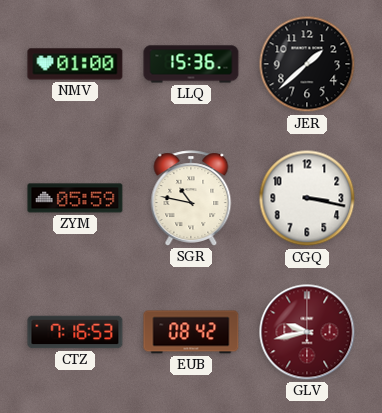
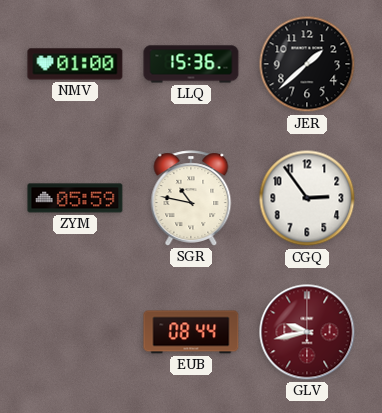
CGQ: 3:17 -> 2:54
CTZ: 7:16 -> none
EUB: 08:42 -> 08:44
